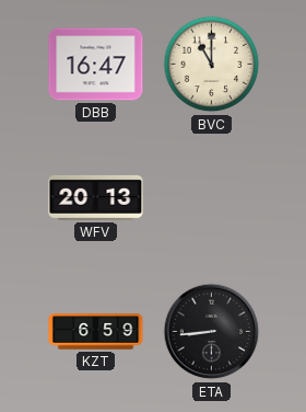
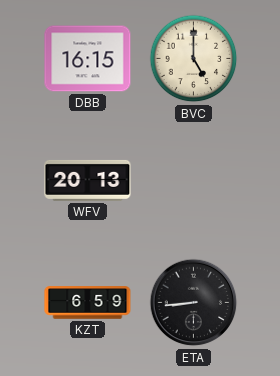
DBB: 16:47 -> 16:15
BVC: 11:00 -> 5:00
